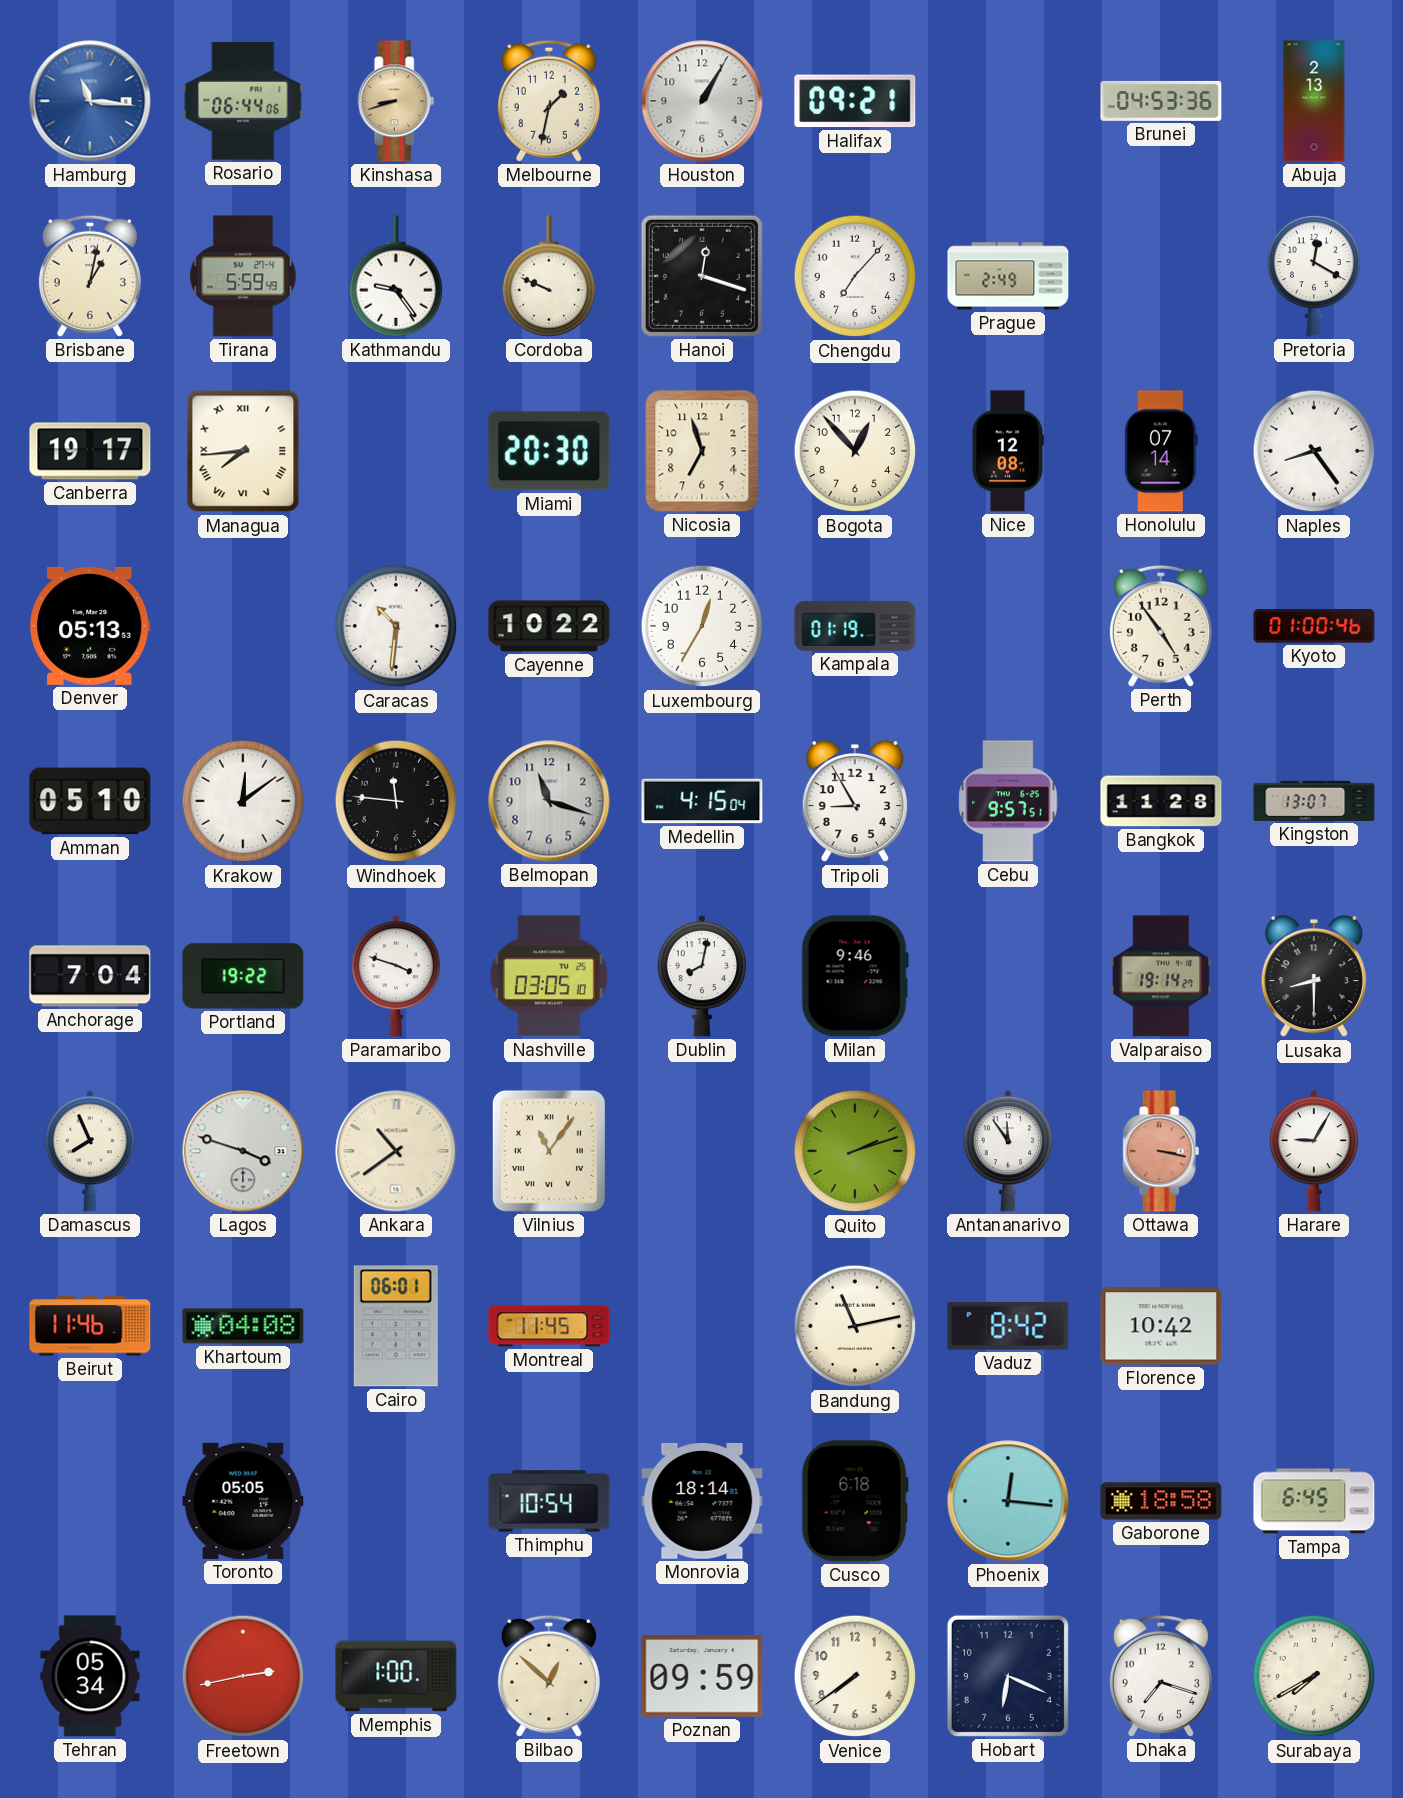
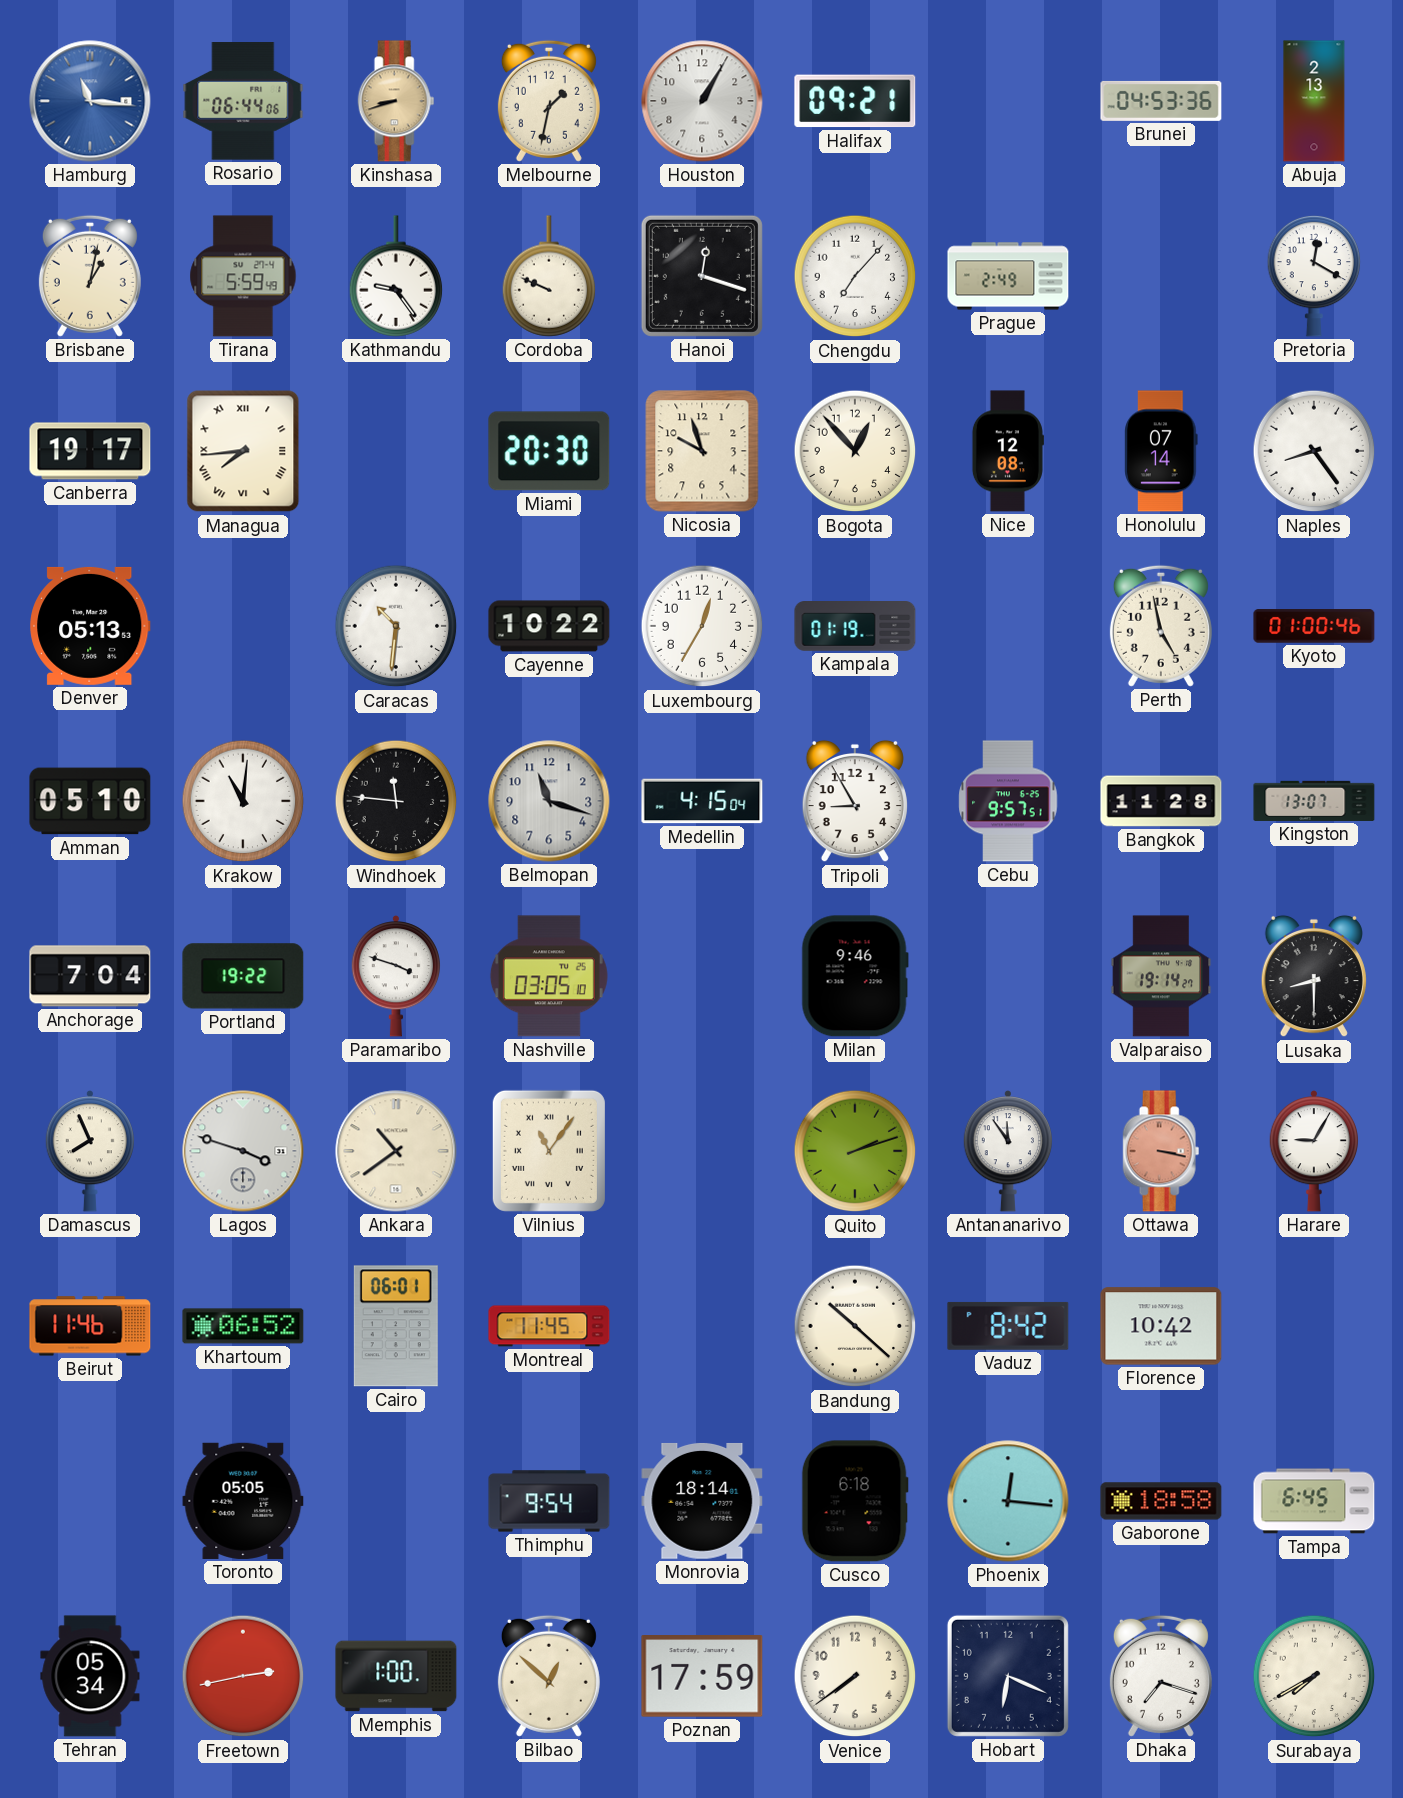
Nicosia: 6:57 -> 9:57
Perth: 4:54 -> 4:58
Krakow: 12:09 -> 11:01
Dublin: 8:02 -> none
Khartoum: 04:08 -> 06:52
Bandung: 11:13 -> 10:22
Thimphu: 10:54 -> 9:54
Poznan: 09:59 -> 17:59
